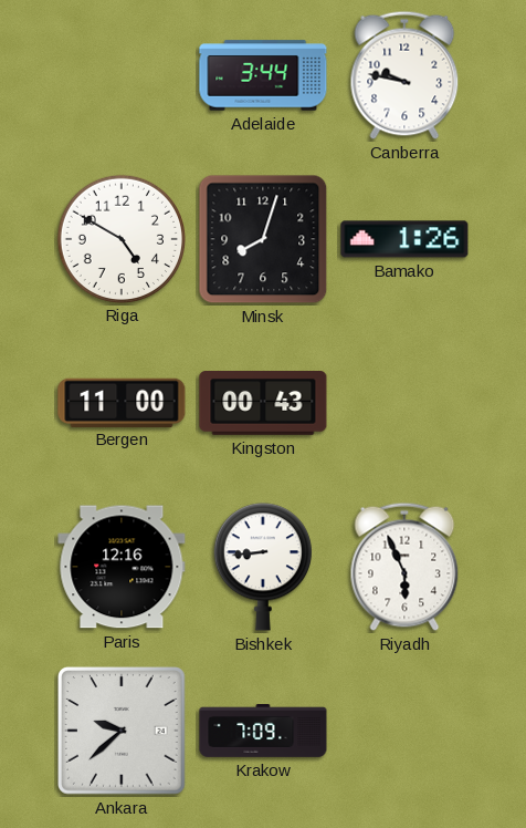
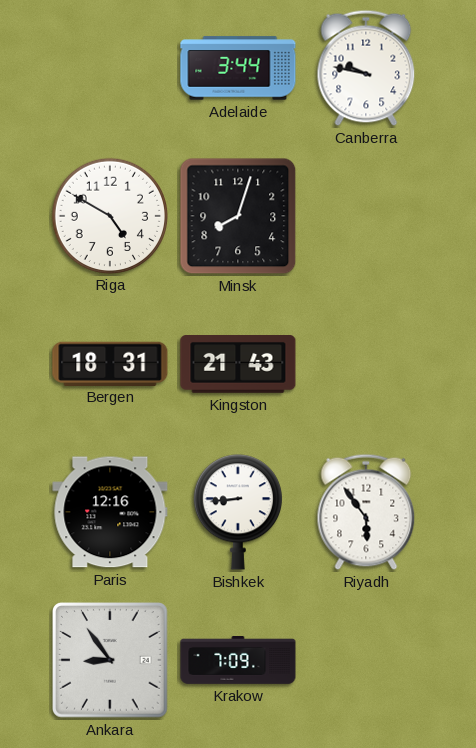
Bamako: 1:26 -> none
Bergen: 11:00 -> 18:31
Kingston: 00:43 -> 21:43
Riyadh: 5:56 -> 5:54
Ankara: 9:38 -> 8:54
